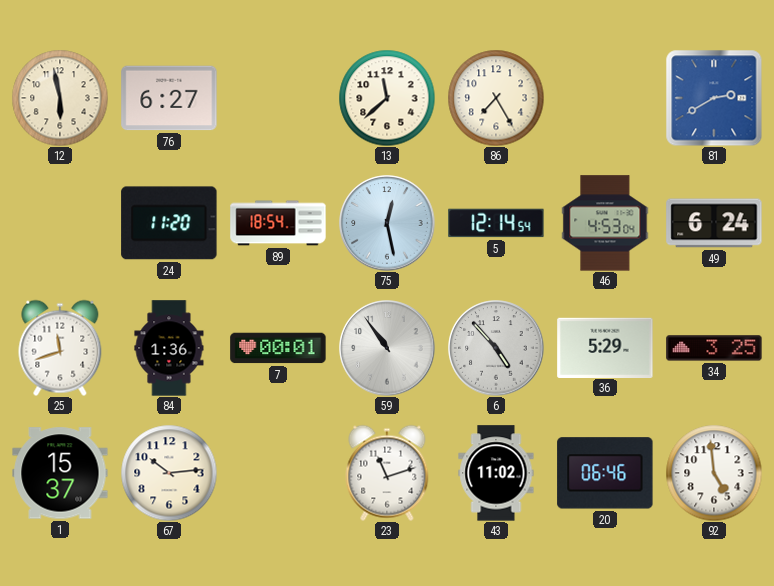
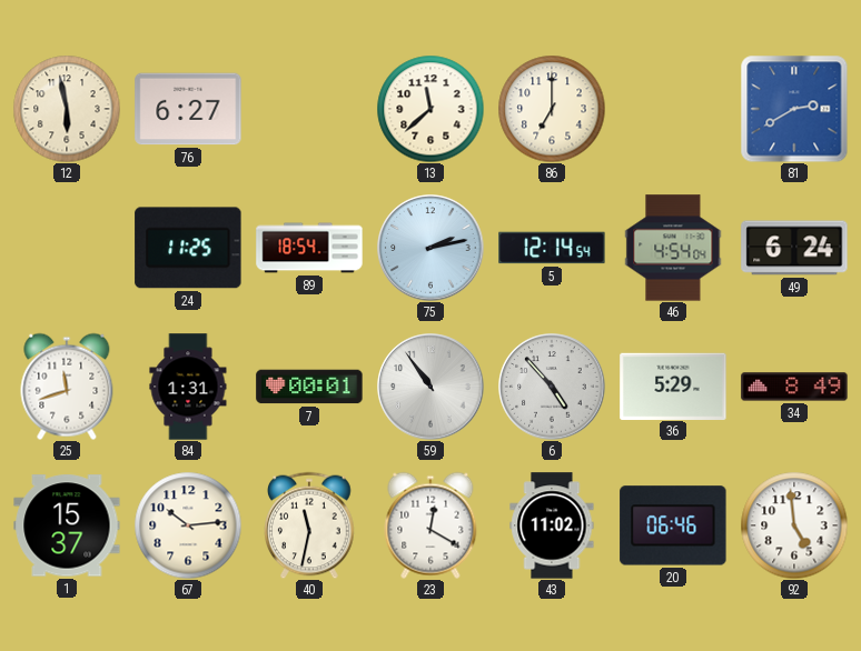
86: 7:25 -> 7:00
24: 11:20 -> 11:25
75: 12:28 -> 2:13
46: 4:53 -> 4:54
84: 1:36 -> 1:31
34: 3:25 -> 8:49
40: none -> 11:32
23: 11:12 -> 12:20
